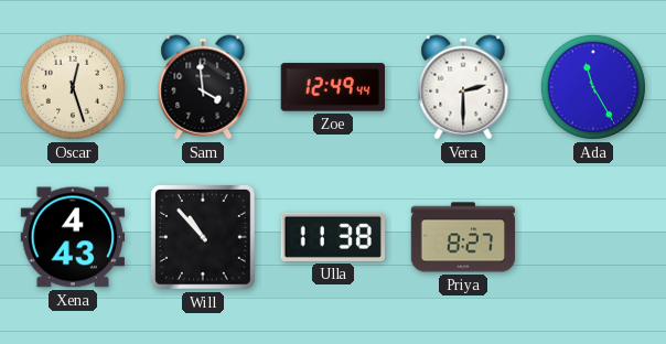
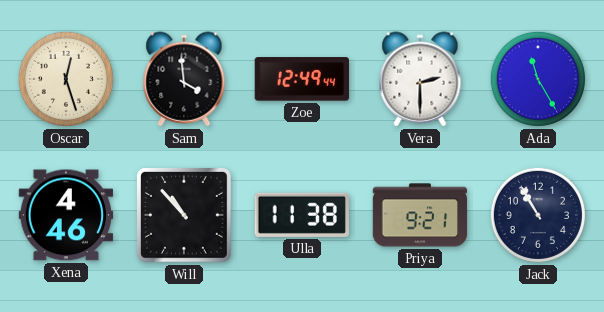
Xena: 4:43 -> 4:46
Priya: 8:27 -> 9:21
Jack: none -> 10:55
